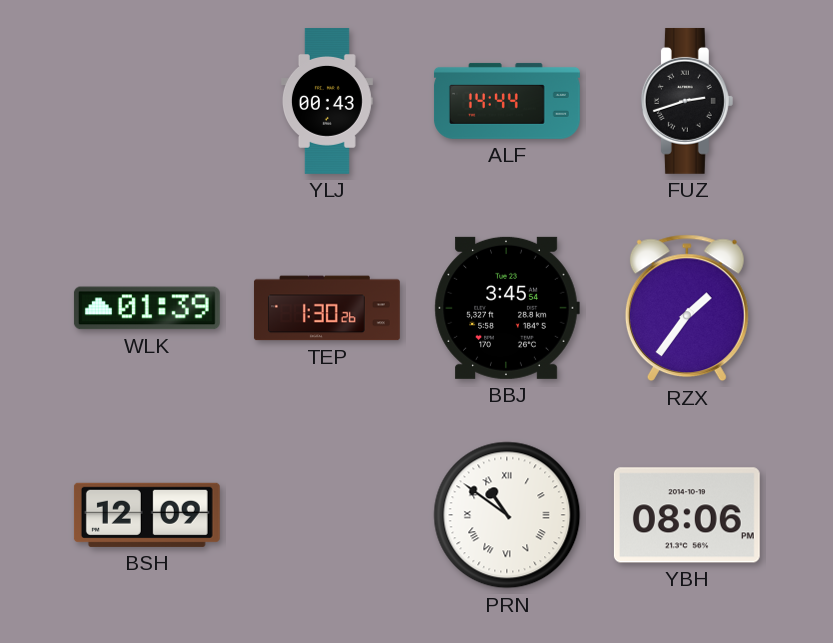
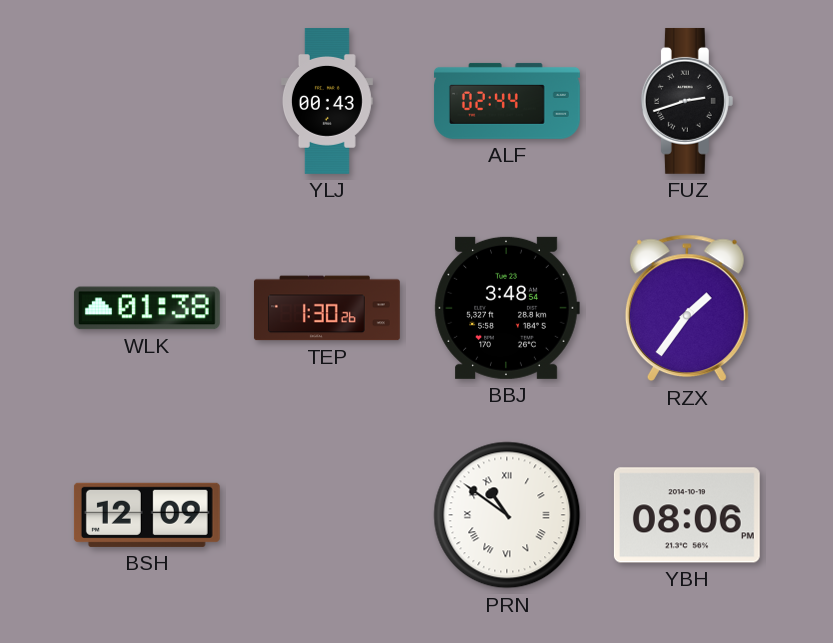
ALF: 14:44 -> 02:44
WLK: 01:39 -> 01:38
BBJ: 3:45 -> 3:48
